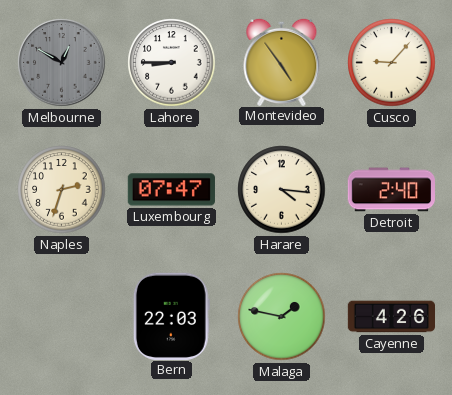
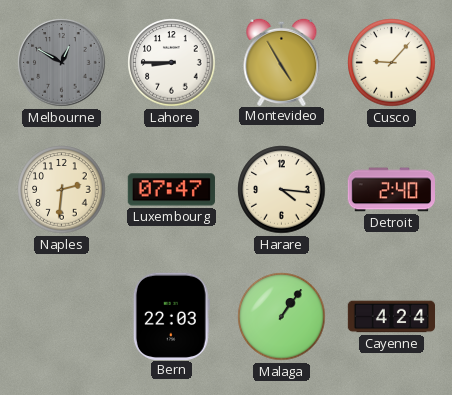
Montevideo: 4:54 -> 4:55
Naples: 2:33 -> 2:31
Malaga: 1:47 -> 1:06
Cayenne: 4:26 -> 4:24
